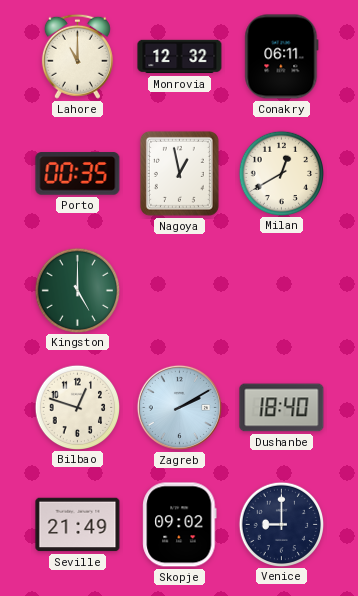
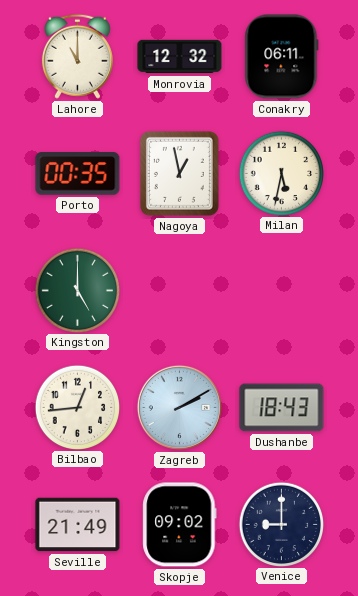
Milan: 12:40 -> 5:32
Bilbao: 12:48 -> 12:44
Dushanbe: 18:40 -> 18:43
